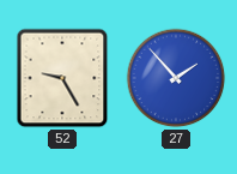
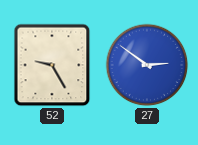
27: 1:53 -> 2:51
